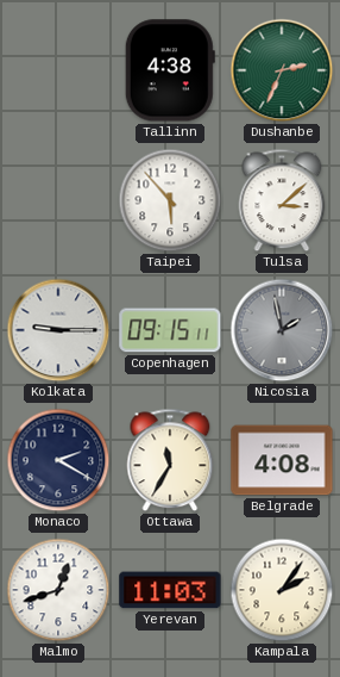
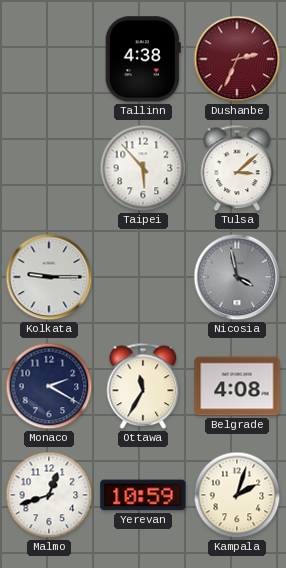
Dushanbe dial: green -> burgundy
Copenhagen: 09:15 -> none
Nicosia: 1:58 -> 3:58
Yerevan: 11:03 -> 10:59
Kampala: 2:06 -> 2:03
